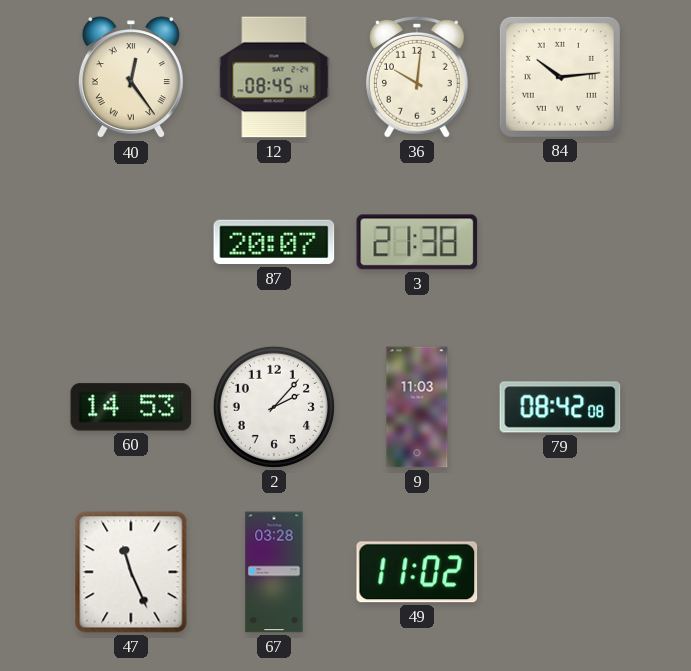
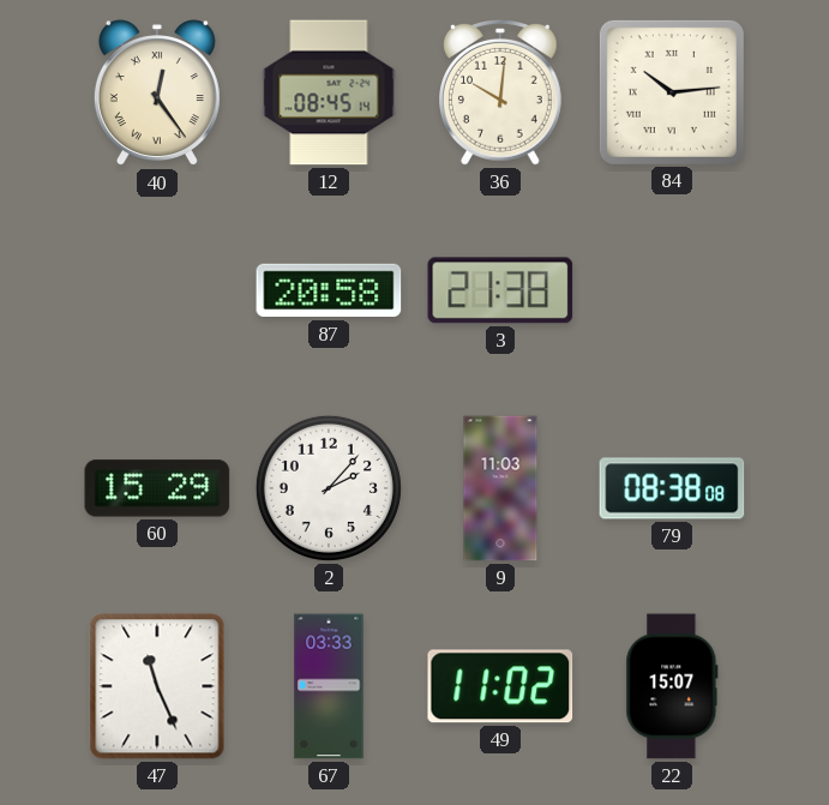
87: 20:07 -> 20:58
60: 14:53 -> 15:29
79: 08:42 -> 08:38
67: 03:28 -> 03:33
22: none -> 15:07
